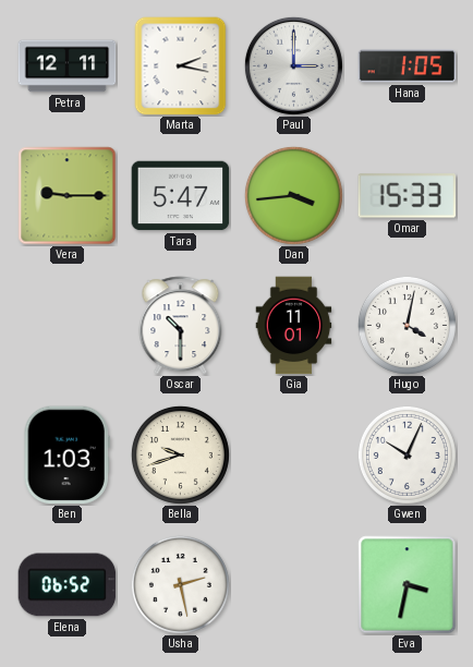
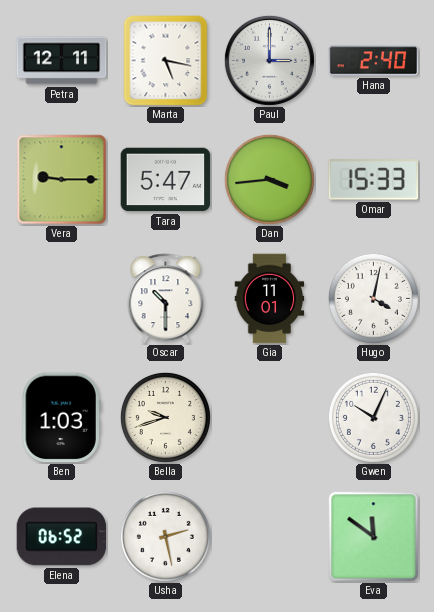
Marta: 2:17 -> 5:17
Hana: 1:05 -> 2:40
Eva: 3:32 -> 11:51
